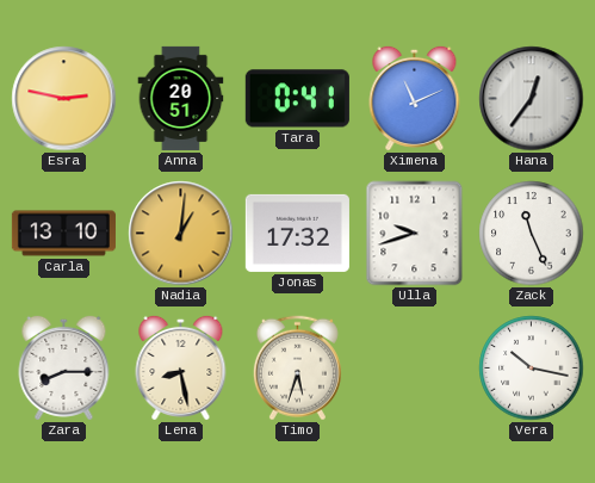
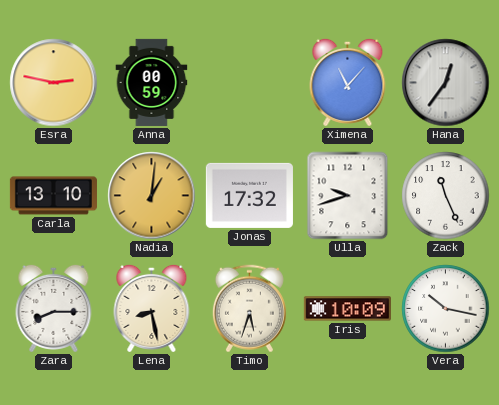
Anna: 20:51 -> 00:59
Tara: 0:41 -> none
Ximena: 11:11 -> 11:07
Iris: none -> 10:09
